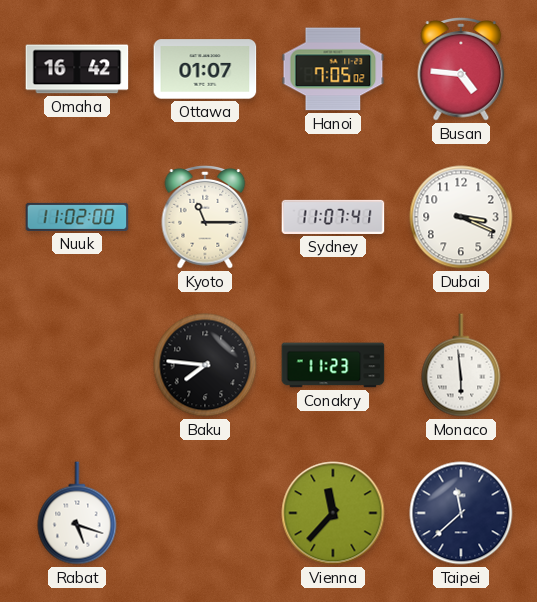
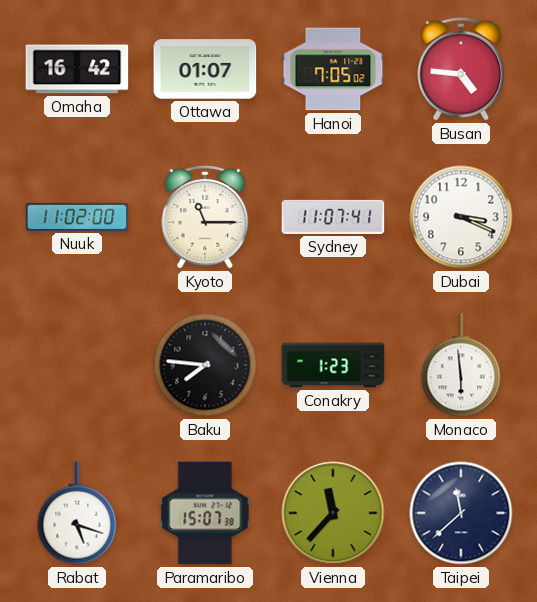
Conakry: 11:23 -> 1:23
Paramaribo: none -> 15:07
